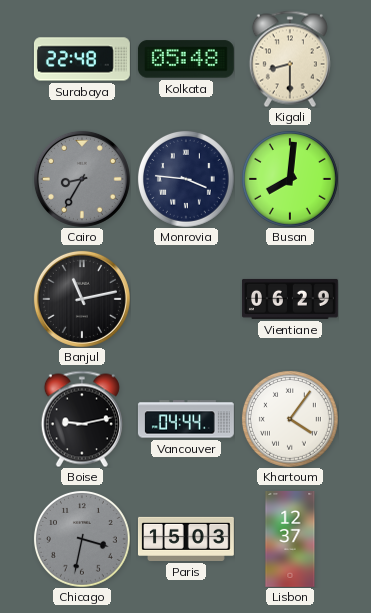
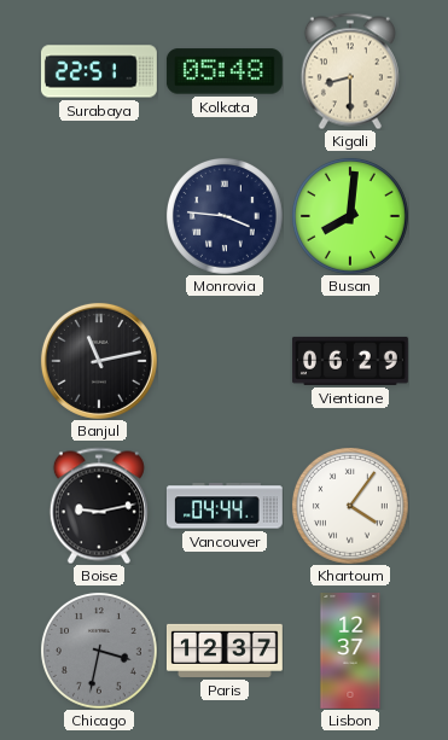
Surabaya: 22:48 -> 22:51
Cairo: 8:35 -> none
Paris: 15:03 -> 12:37
